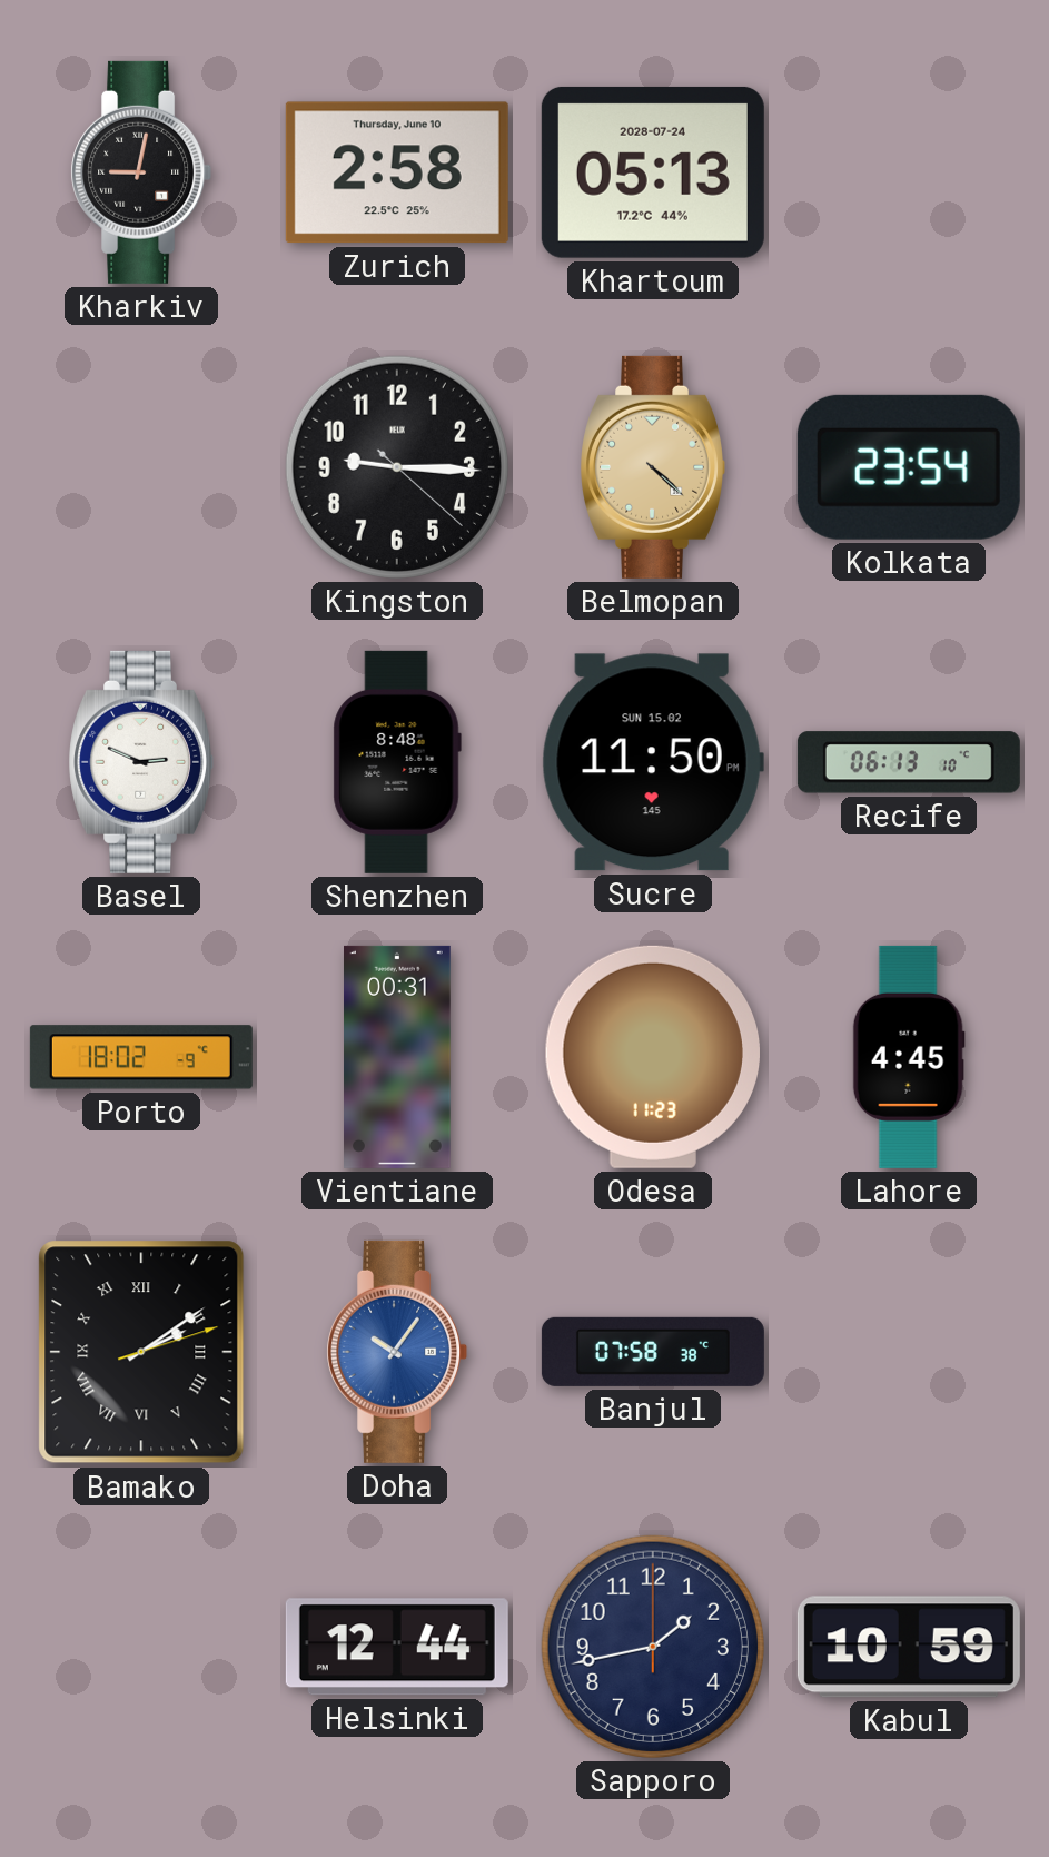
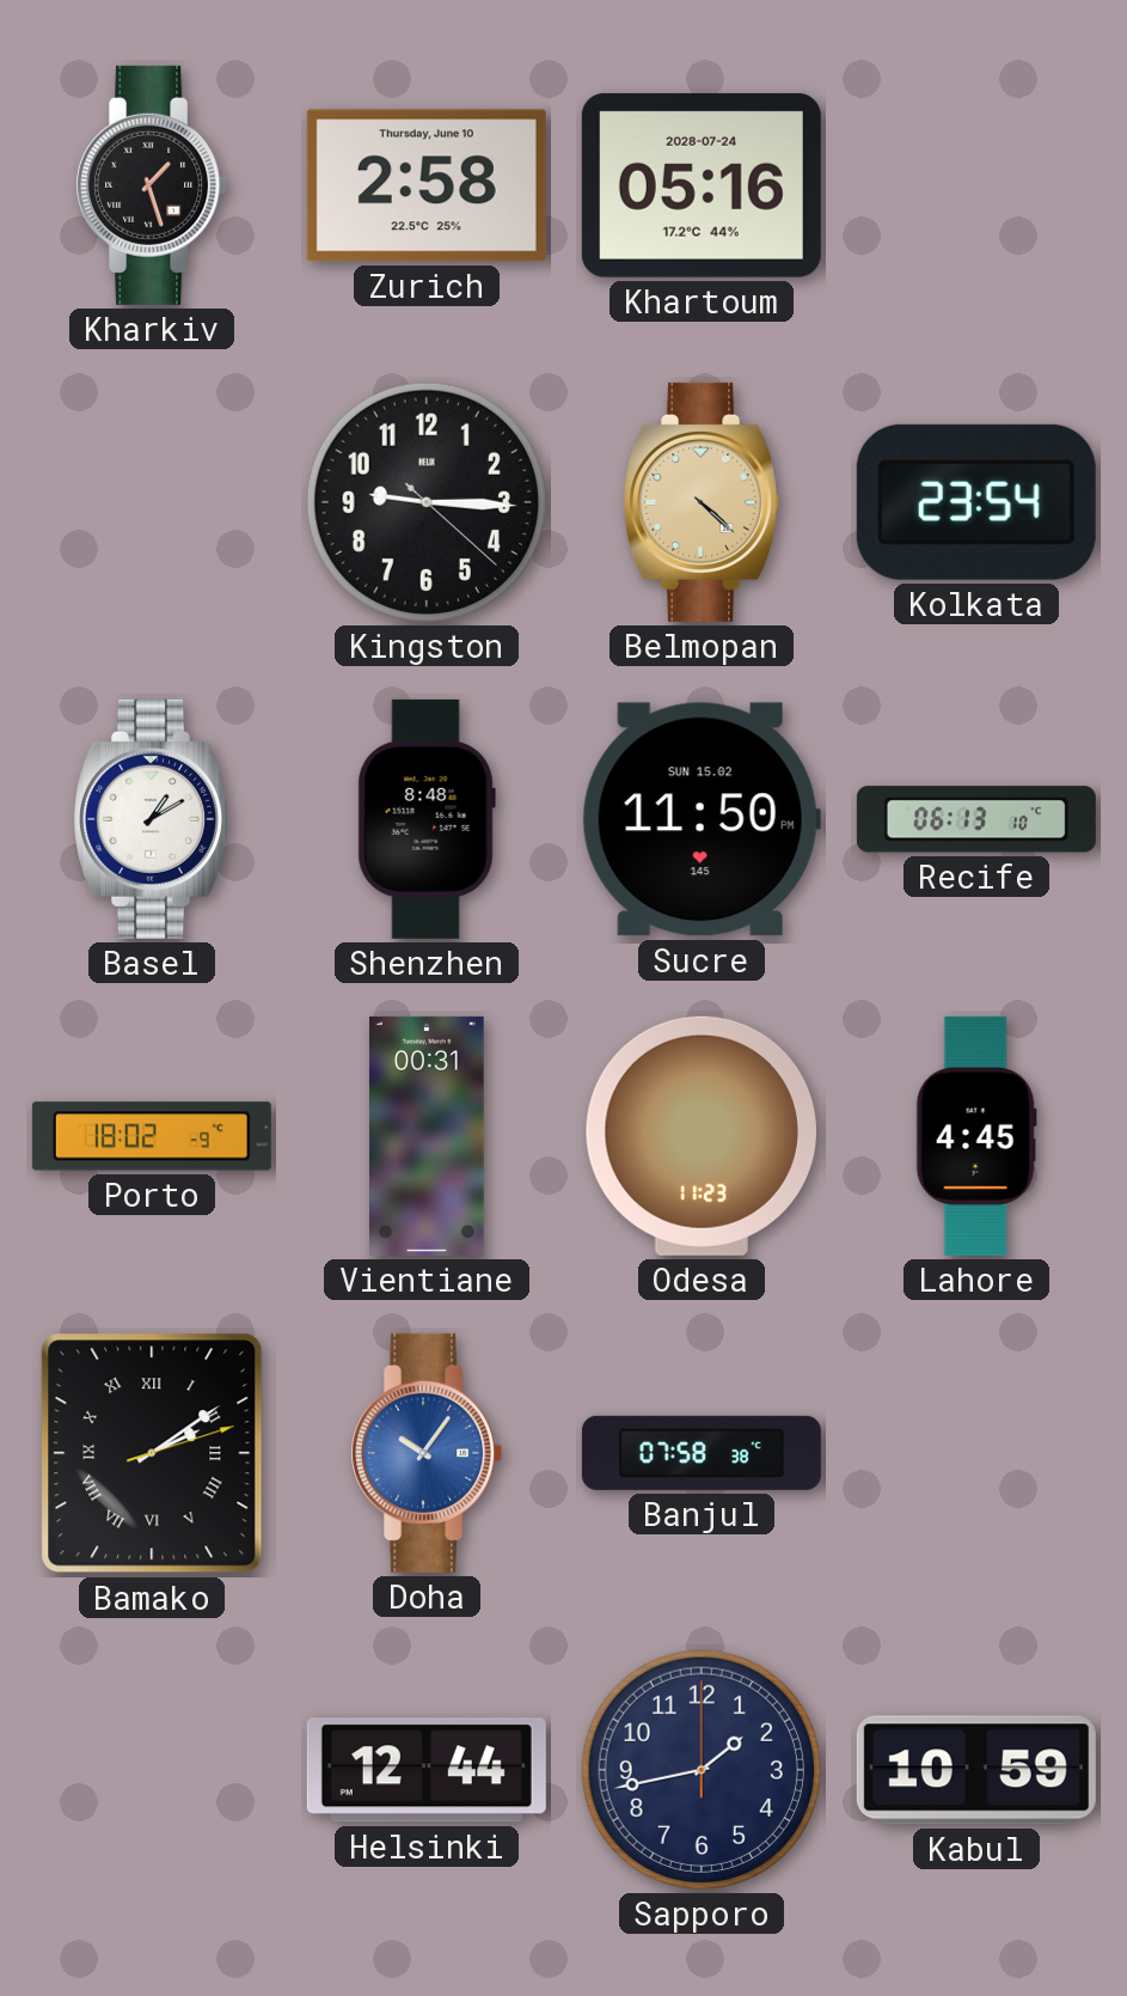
Kharkiv: 9:02 -> 1:27
Khartoum: 05:13 -> 05:16
Basel: 2:49 -> 1:10
